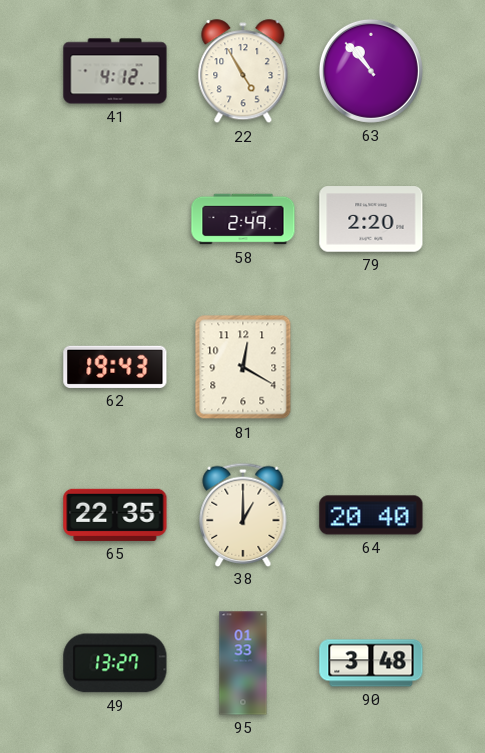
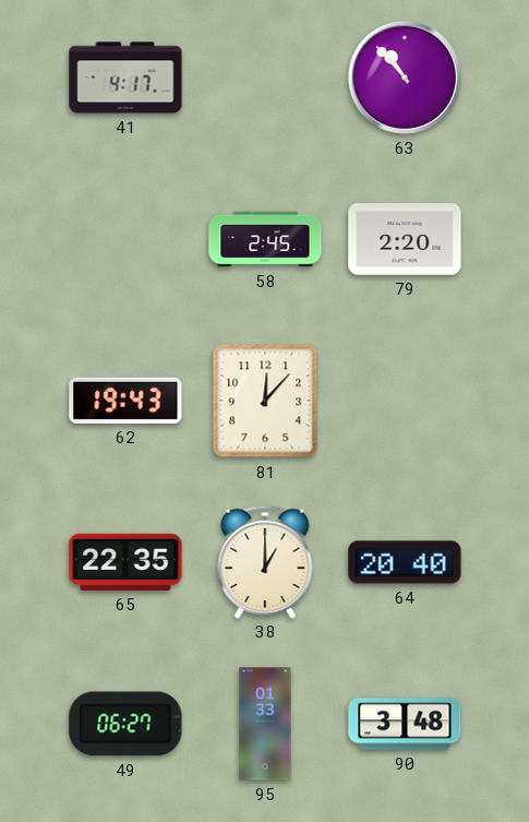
41: 4:12 -> 4:17
22: 4:55 -> none
58: 2:49 -> 2:45
81: 12:20 -> 12:07
49: 13:27 -> 06:27
